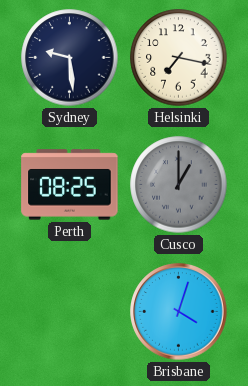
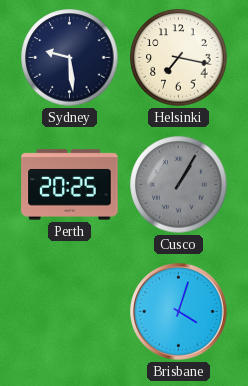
Perth: 08:25 -> 20:25
Cusco: 1:00 -> 1:05
